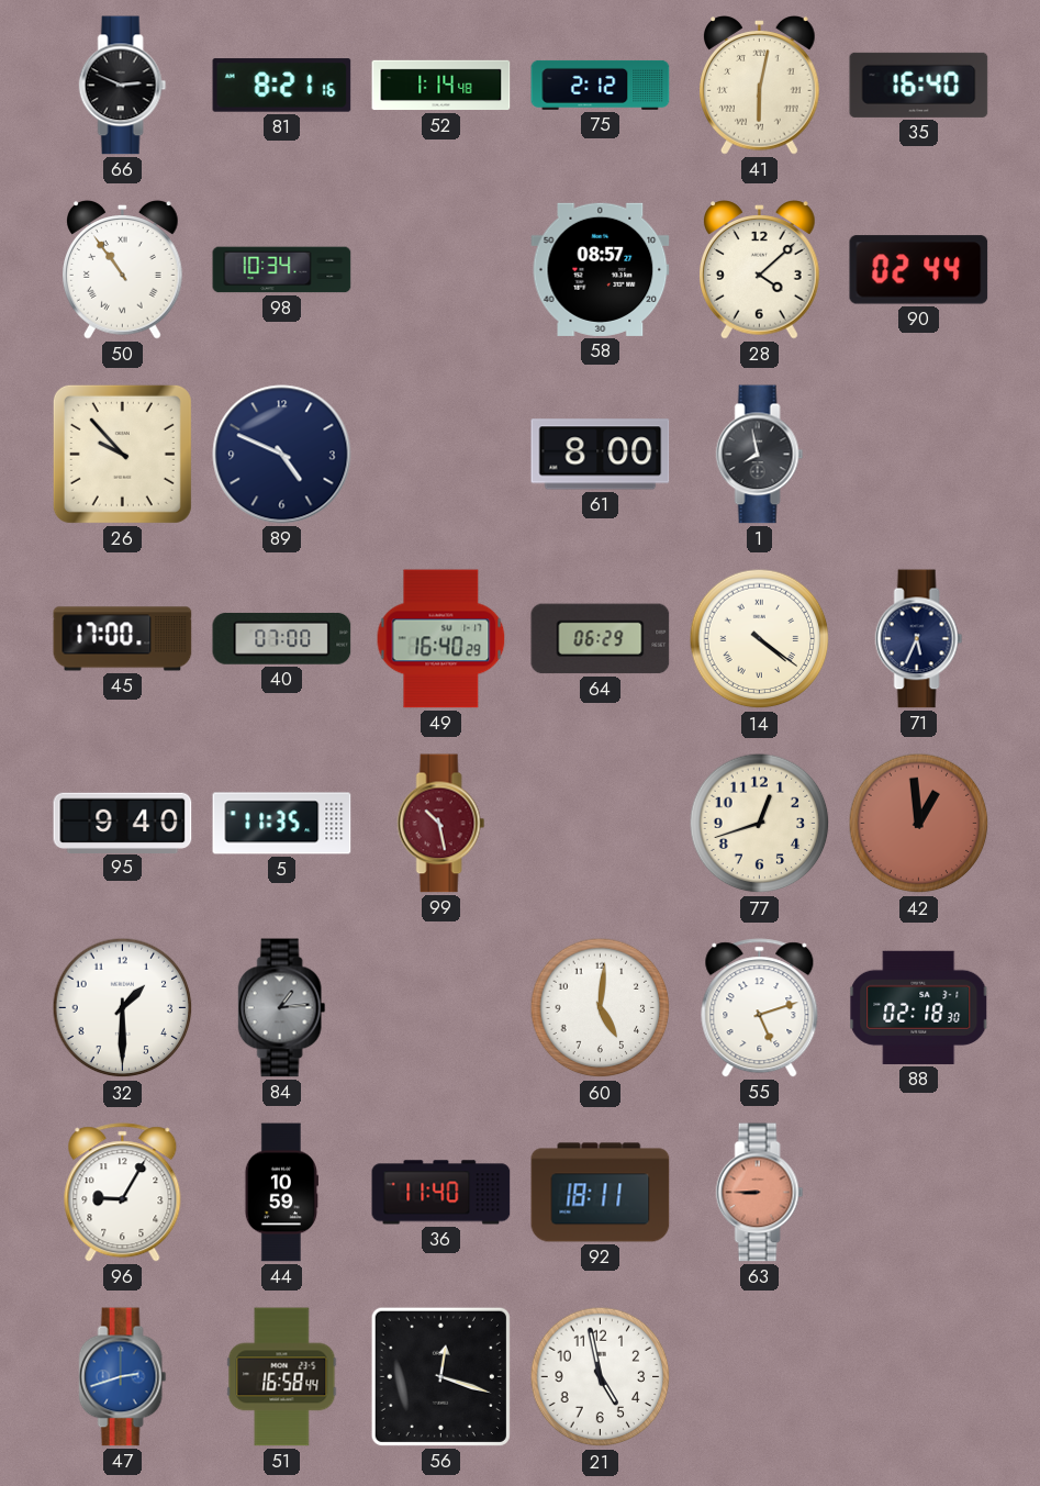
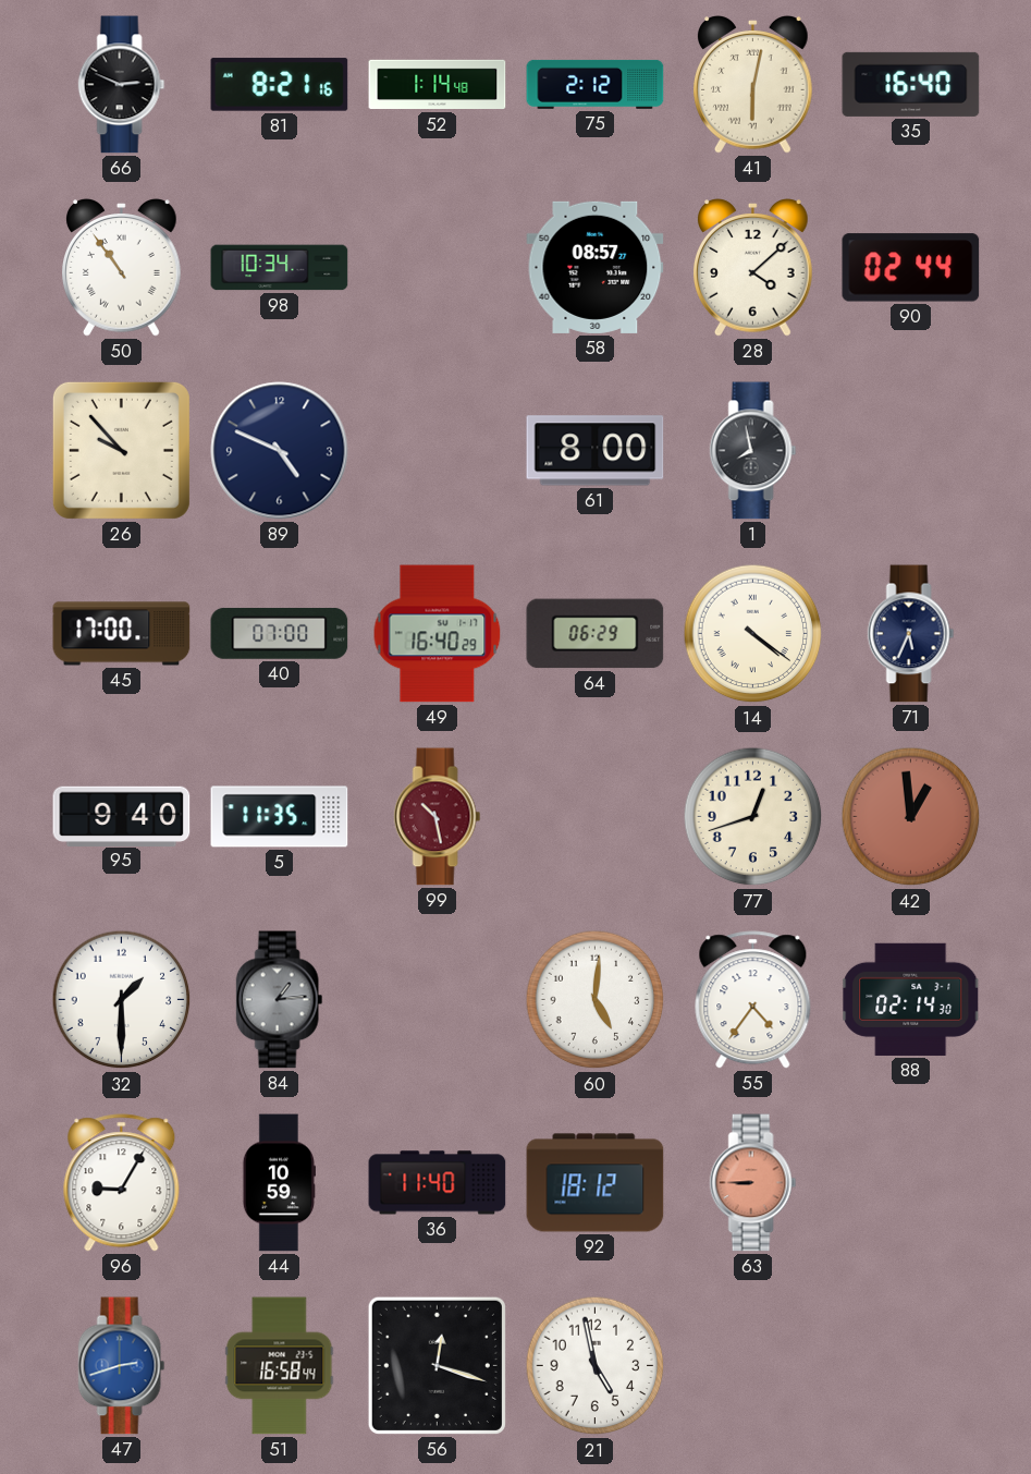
55: 5:12 -> 4:36
88: 02:18 -> 02:14
92: 18:11 -> 18:12
